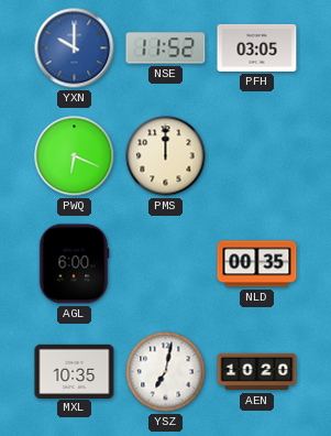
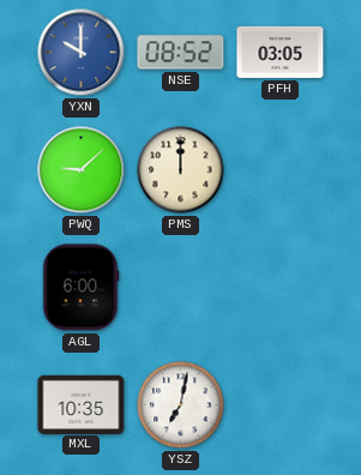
NSE: 11:52 -> 08:52
PWQ: 6:19 -> 9:08
NLD: 00:35 -> none
AEN: 10:20 -> none
